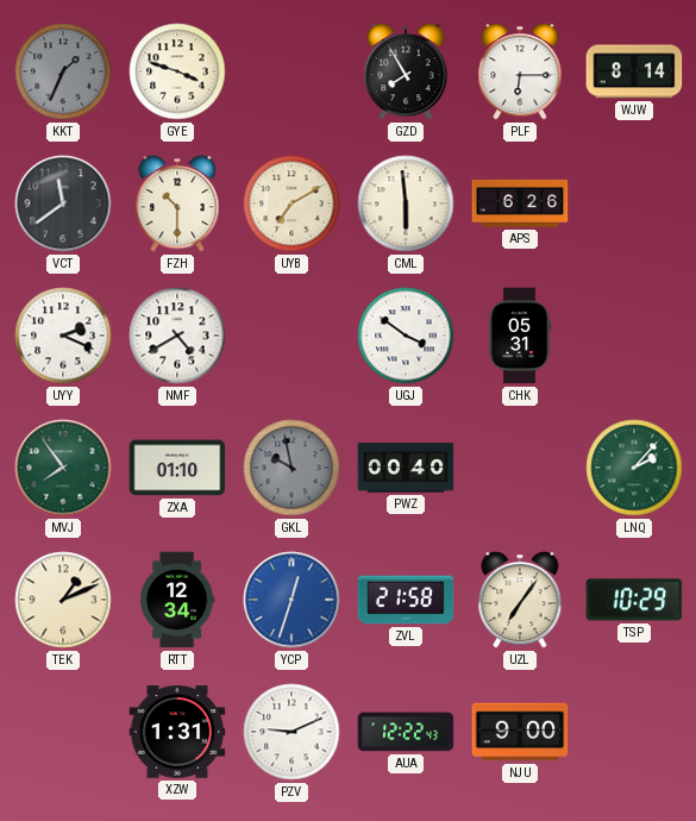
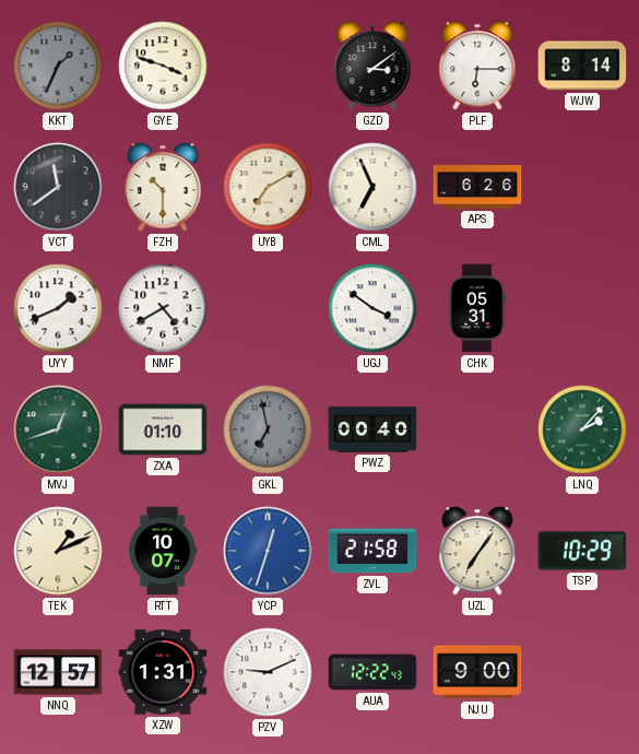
GZD: 7:55 -> 3:09
CML: 5:59 -> 6:56
UYY: 2:19 -> 1:41
MVJ: 7:54 -> 12:42
GKL: 9:58 -> 6:58
RTT: 12:34 -> 10:07
NNQ: none -> 12:57
